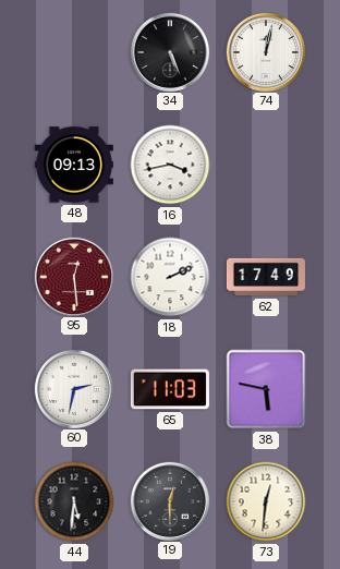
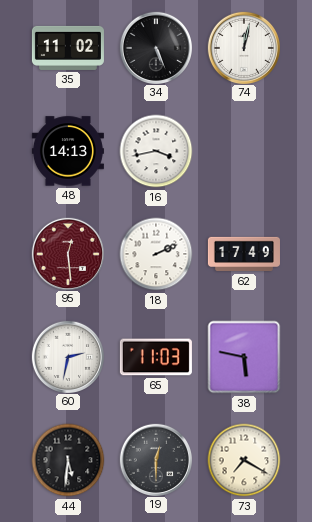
35: none -> 11:02
48: 09:13 -> 14:13
73: 12:31 -> 7:20
